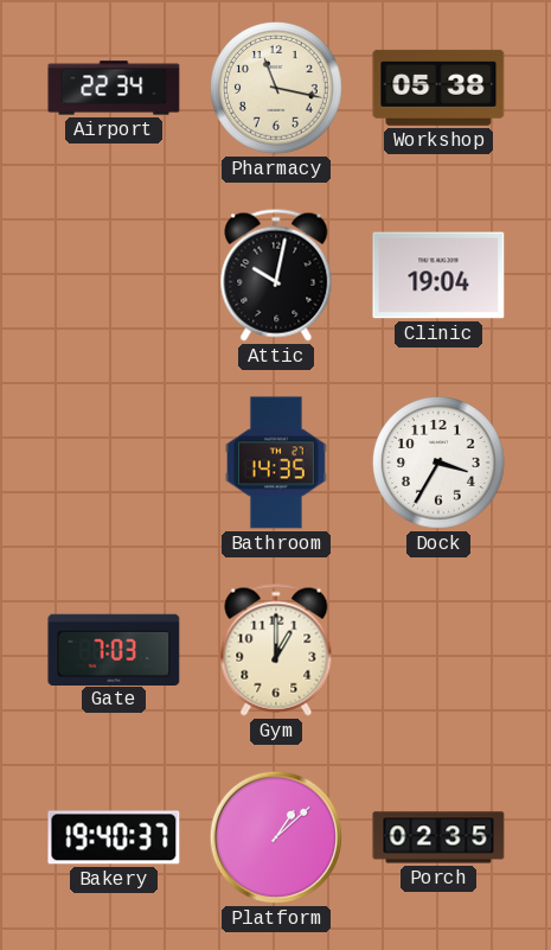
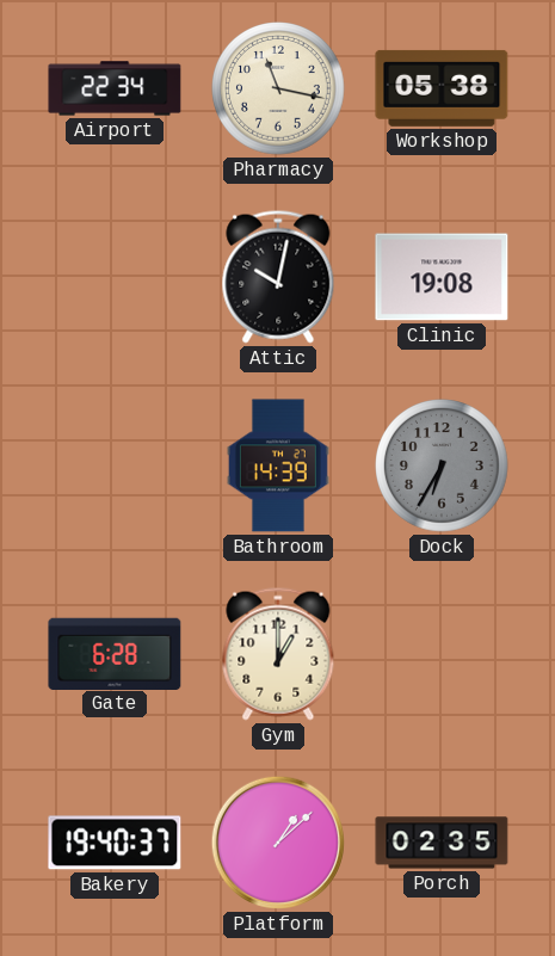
Clinic: 19:04 -> 19:08
Bathroom: 14:35 -> 14:39
Dock: 3:35 -> 6:35
Dock dial: white -> grey
Gate: 7:03 -> 6:28
